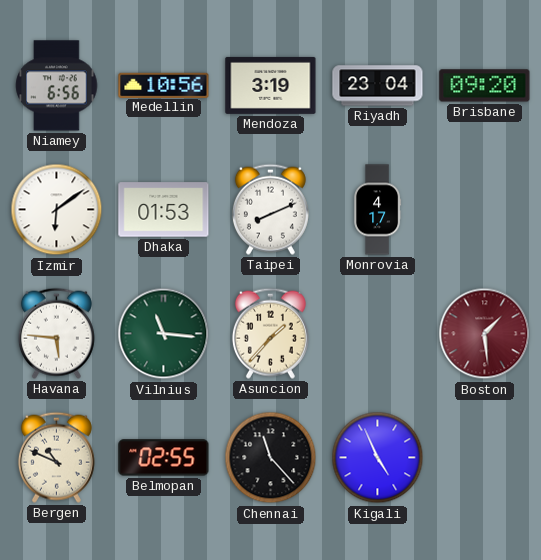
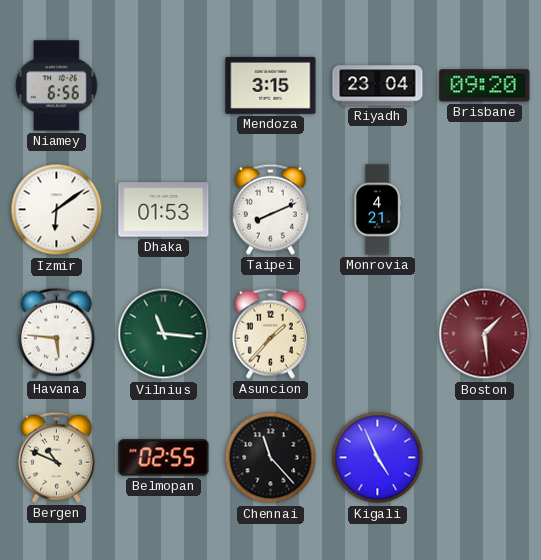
Medellin: 10:56 -> none
Mendoza: 3:19 -> 3:15
Monrovia: 4:17 -> 4:21
